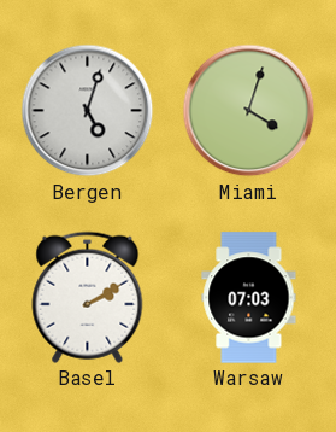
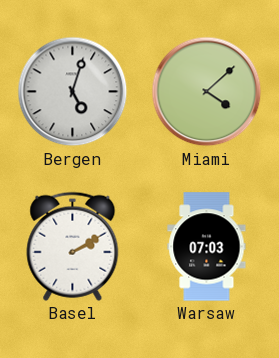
Miami: 4:03 -> 4:08
